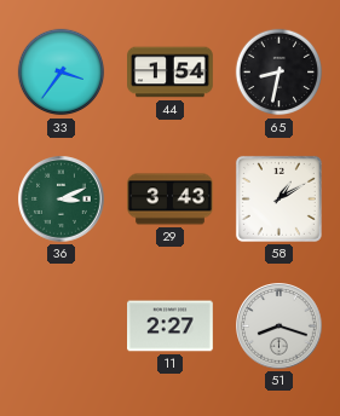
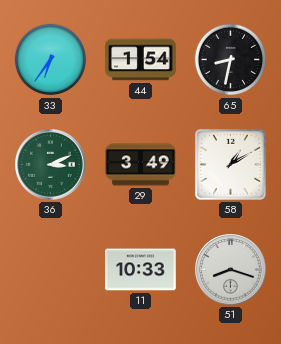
33: 3:36 -> 6:36
29: 3:43 -> 3:49
11: 2:27 -> 10:33
